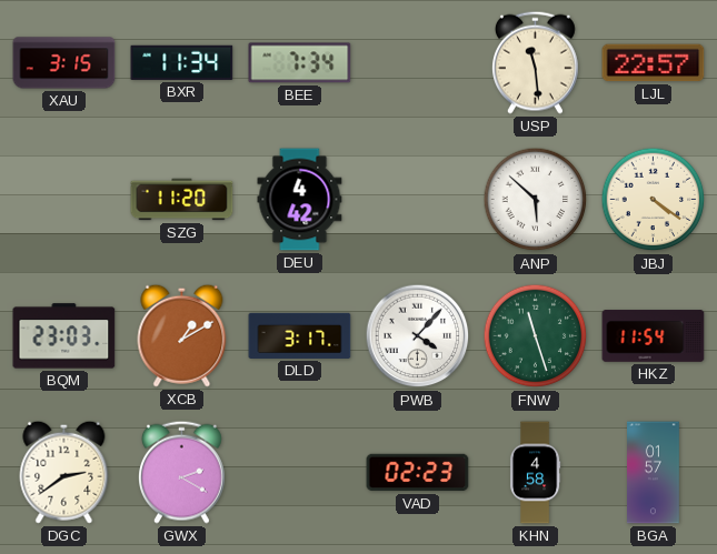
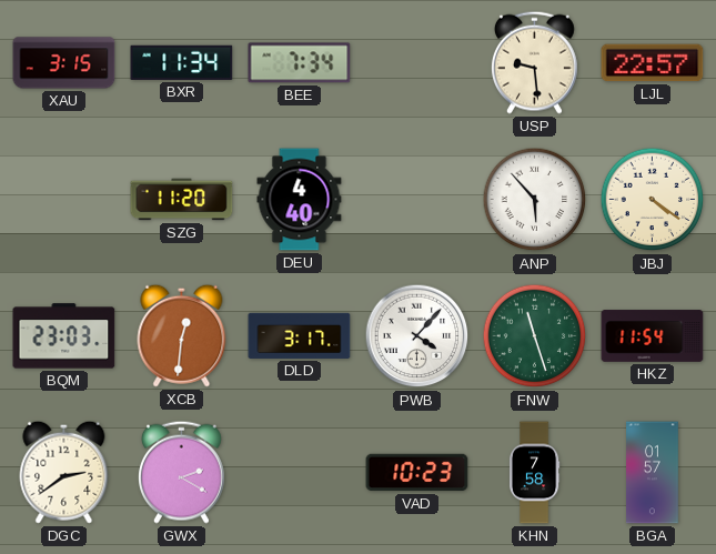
USP: 11:29 -> 9:29
DEU: 4:42 -> 4:40
ANP: 5:52 -> 5:53
XCB: 1:10 -> 12:31
VAD: 02:23 -> 10:23
KHN: 4:58 -> 7:58
